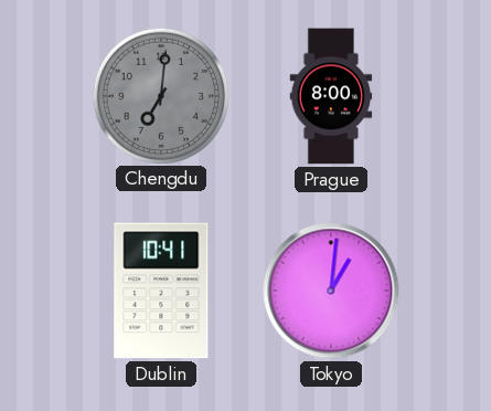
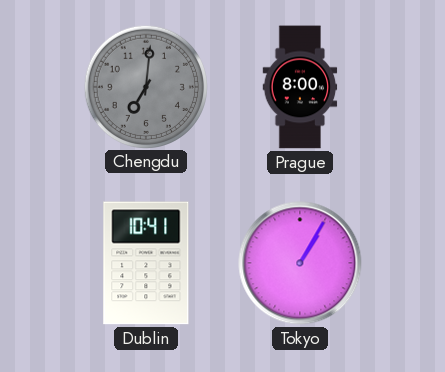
Tokyo: 1:01 -> 1:05
